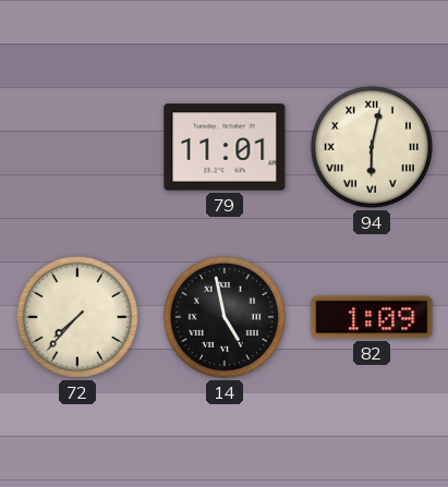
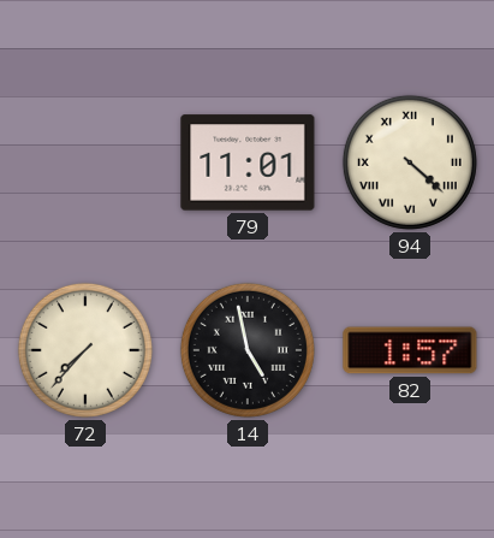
94: 6:02 -> 4:22
82: 1:09 -> 1:57
